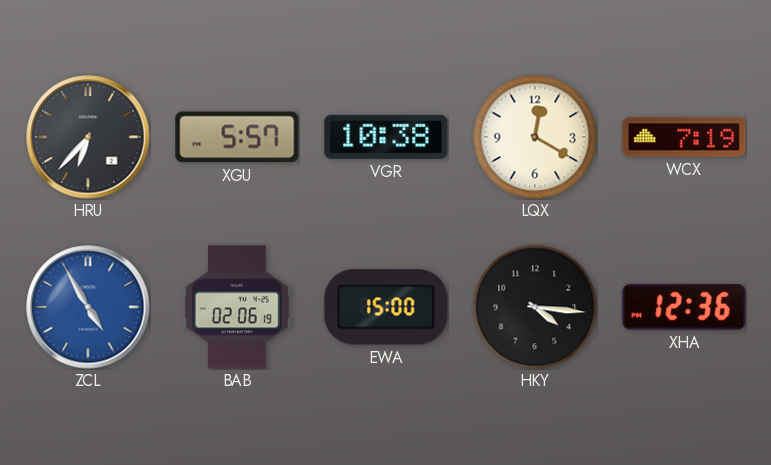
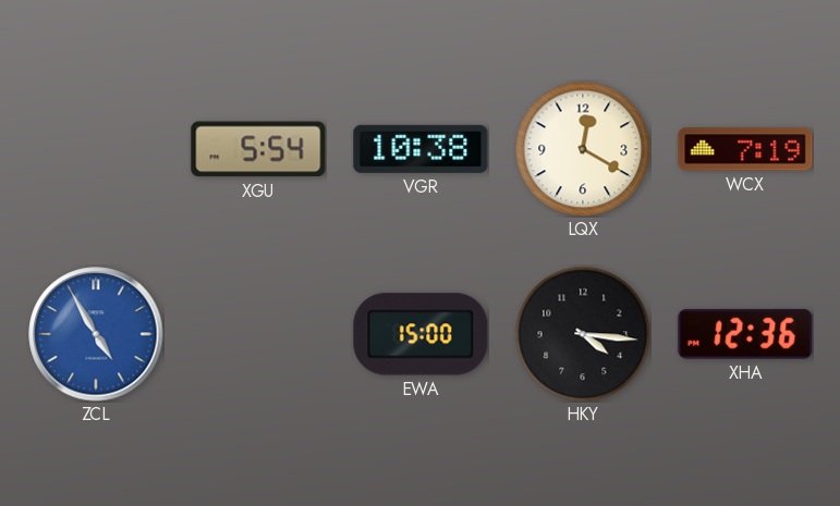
HRU: 6:37 -> none
XGU: 5:57 -> 5:54
BAB: 02:06 -> none
